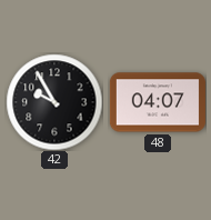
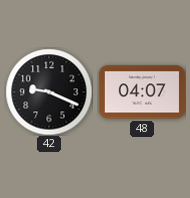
42: 9:55 -> 9:19
